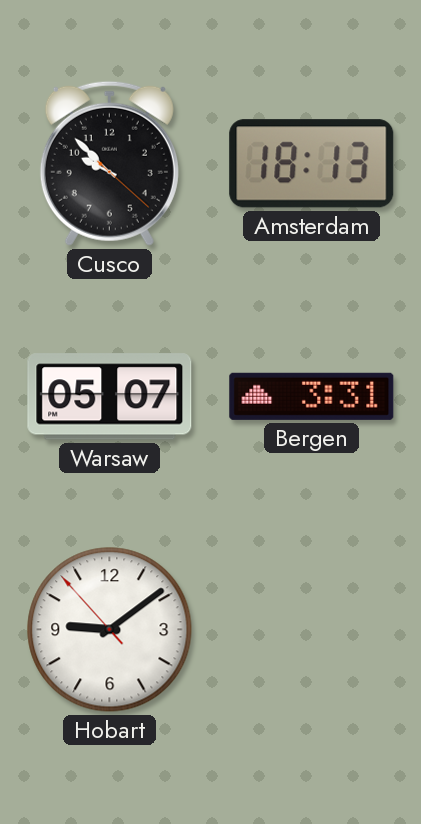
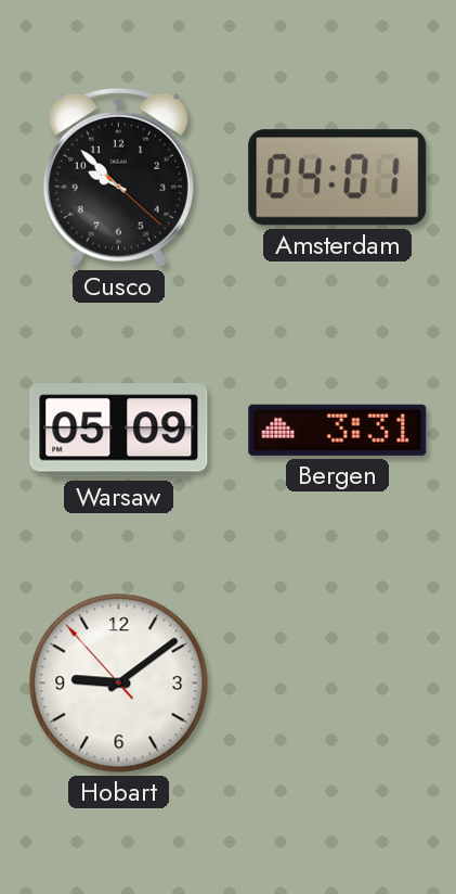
Amsterdam: 18:13 -> 04:01
Warsaw: 05:07 -> 05:09
